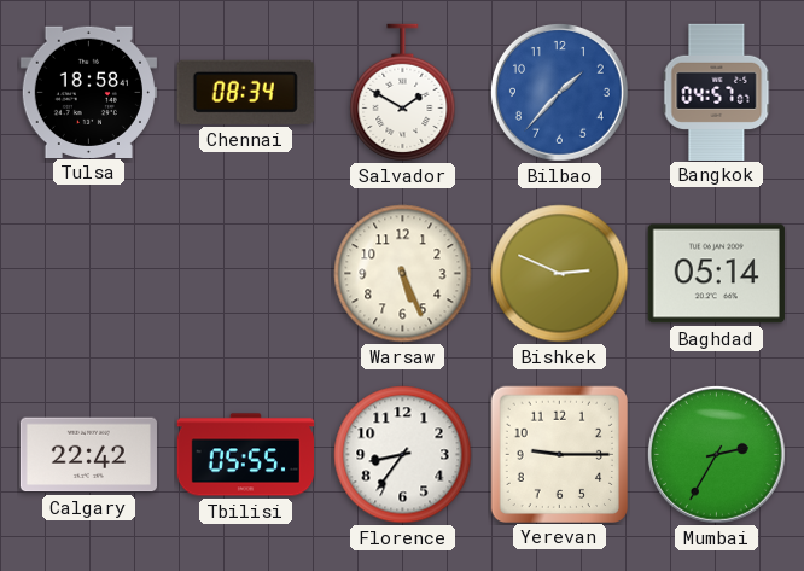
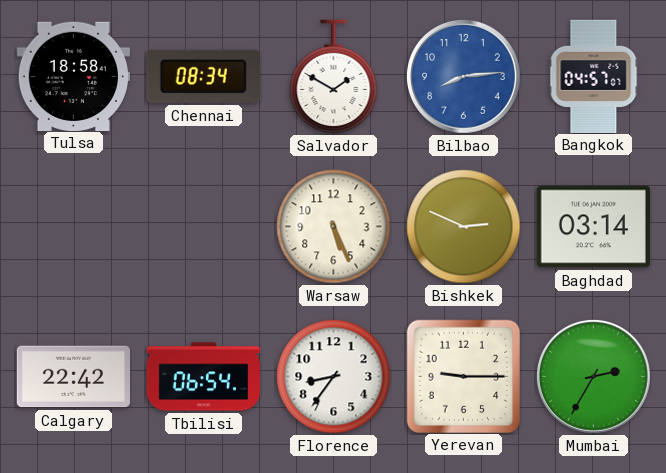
Bilbao: 1:37 -> 8:14
Baghdad: 05:14 -> 03:14
Tbilisi: 05:55 -> 06:54
